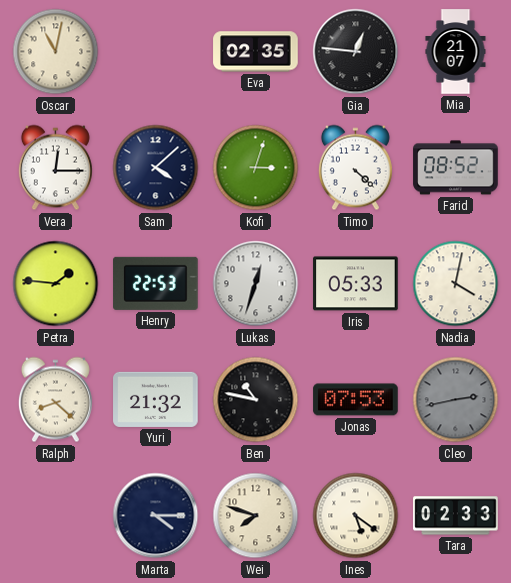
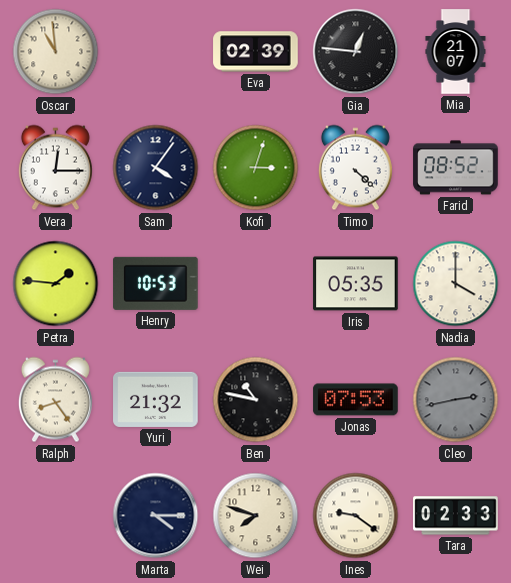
Oscar: 11:02 -> 10:59
Eva: 02:35 -> 02:39
Sam: 4:08 -> 4:06
Henry: 22:53 -> 10:53
Lukas: 12:33 -> none
Iris: 05:33 -> 05:35
Nadia: 4:02 -> 4:00
Ralph: 8:22 -> 8:24
Ines: 5:21 -> 9:21
